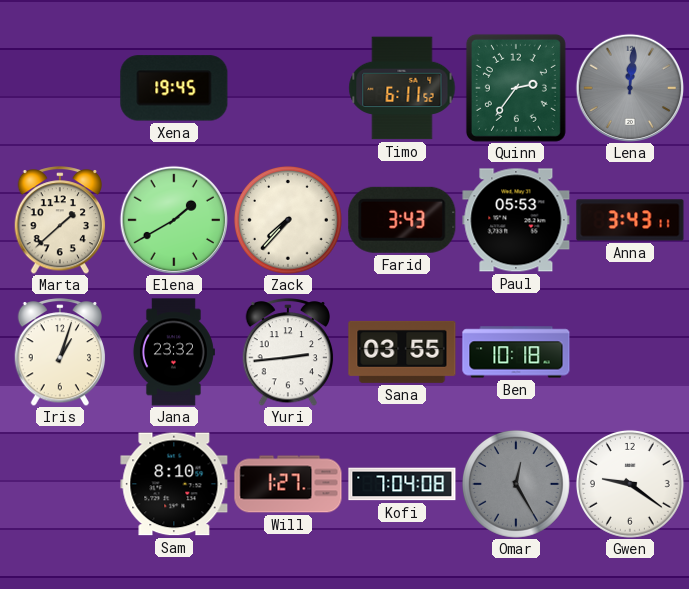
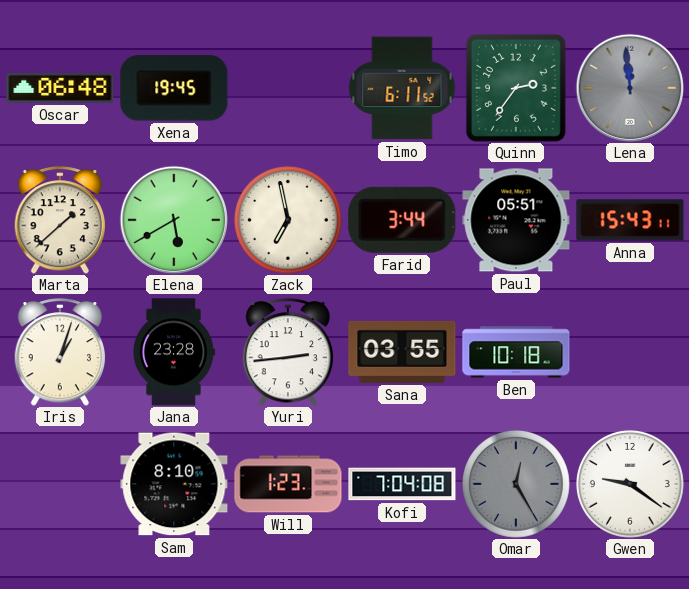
Oscar: none -> 06:48
Lena: 12:01 -> 11:59
Elena: 1:40 -> 5:40
Zack: 7:37 -> 6:58
Farid: 3:43 -> 3:44
Paul: 05:53 -> 05:51
Anna: 3:43 -> 15:43
Jana: 23:32 -> 23:28
Will: 1:27 -> 1:23
